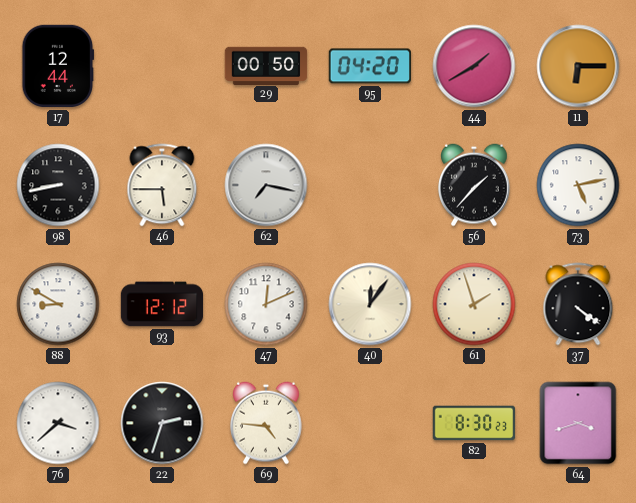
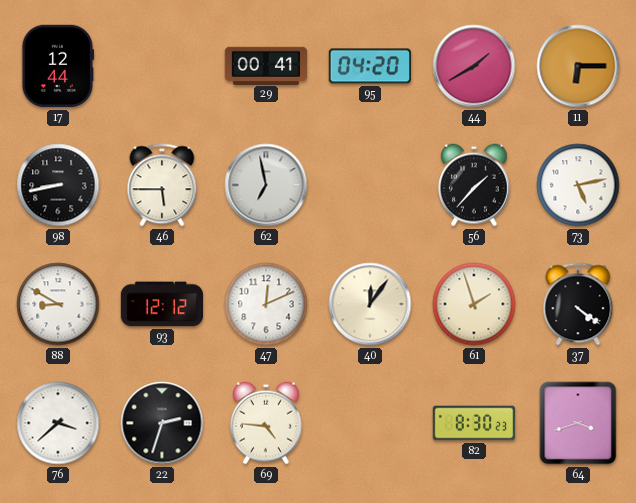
29: 00:50 -> 00:41
62: 7:17 -> 6:58
